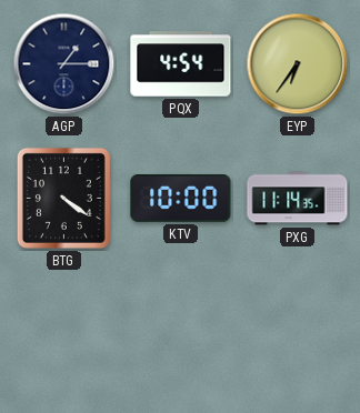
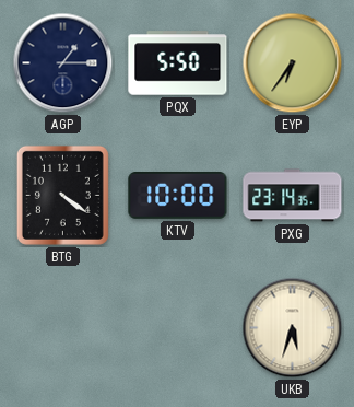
PQX: 4:54 -> 5:50
PXG: 11:14 -> 23:14
UKB: none -> 5:33
